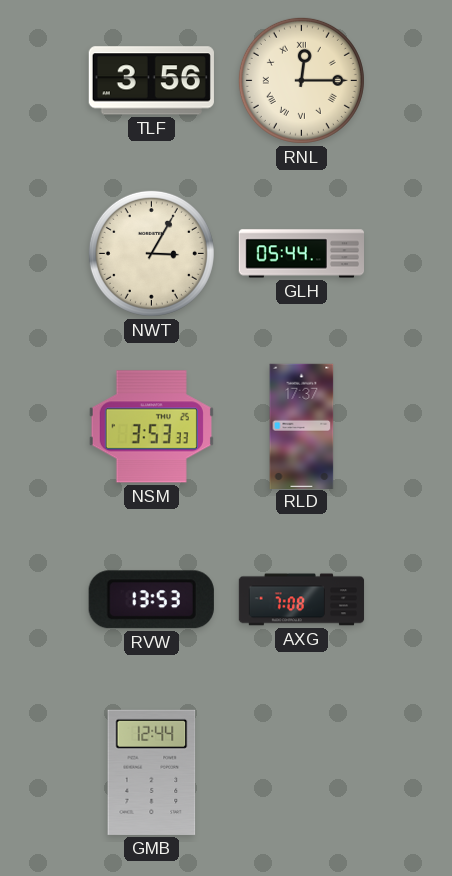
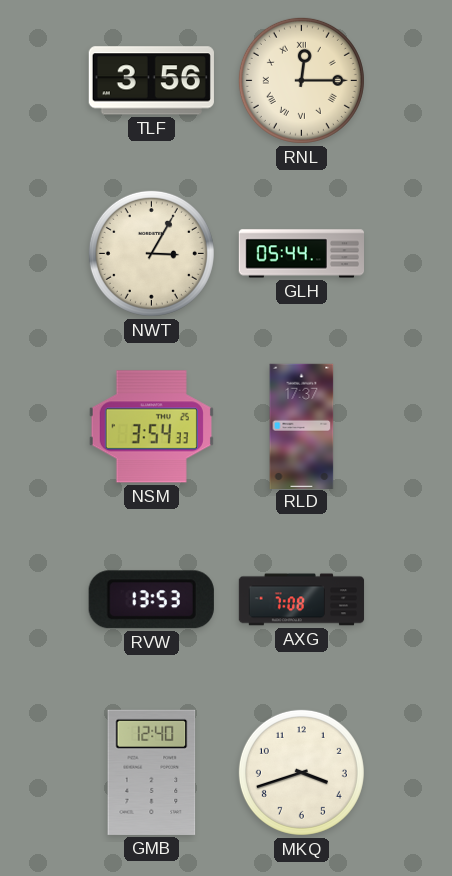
NSM: 3:53 -> 3:54
GMB: 12:44 -> 12:40
MKQ: none -> 3:42
